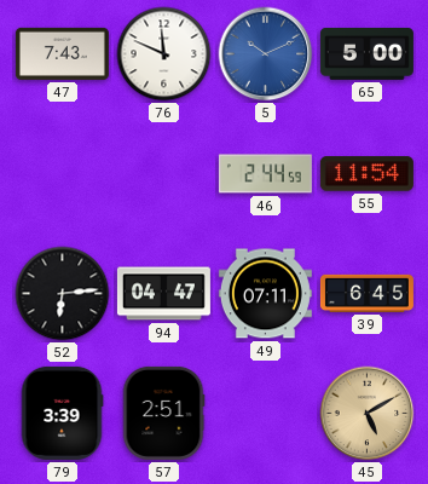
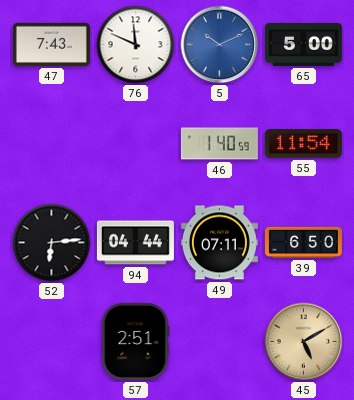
46: 2:44 -> 1:40
94: 04:47 -> 04:44
39: 6:45 -> 6:50
79: 3:39 -> none
